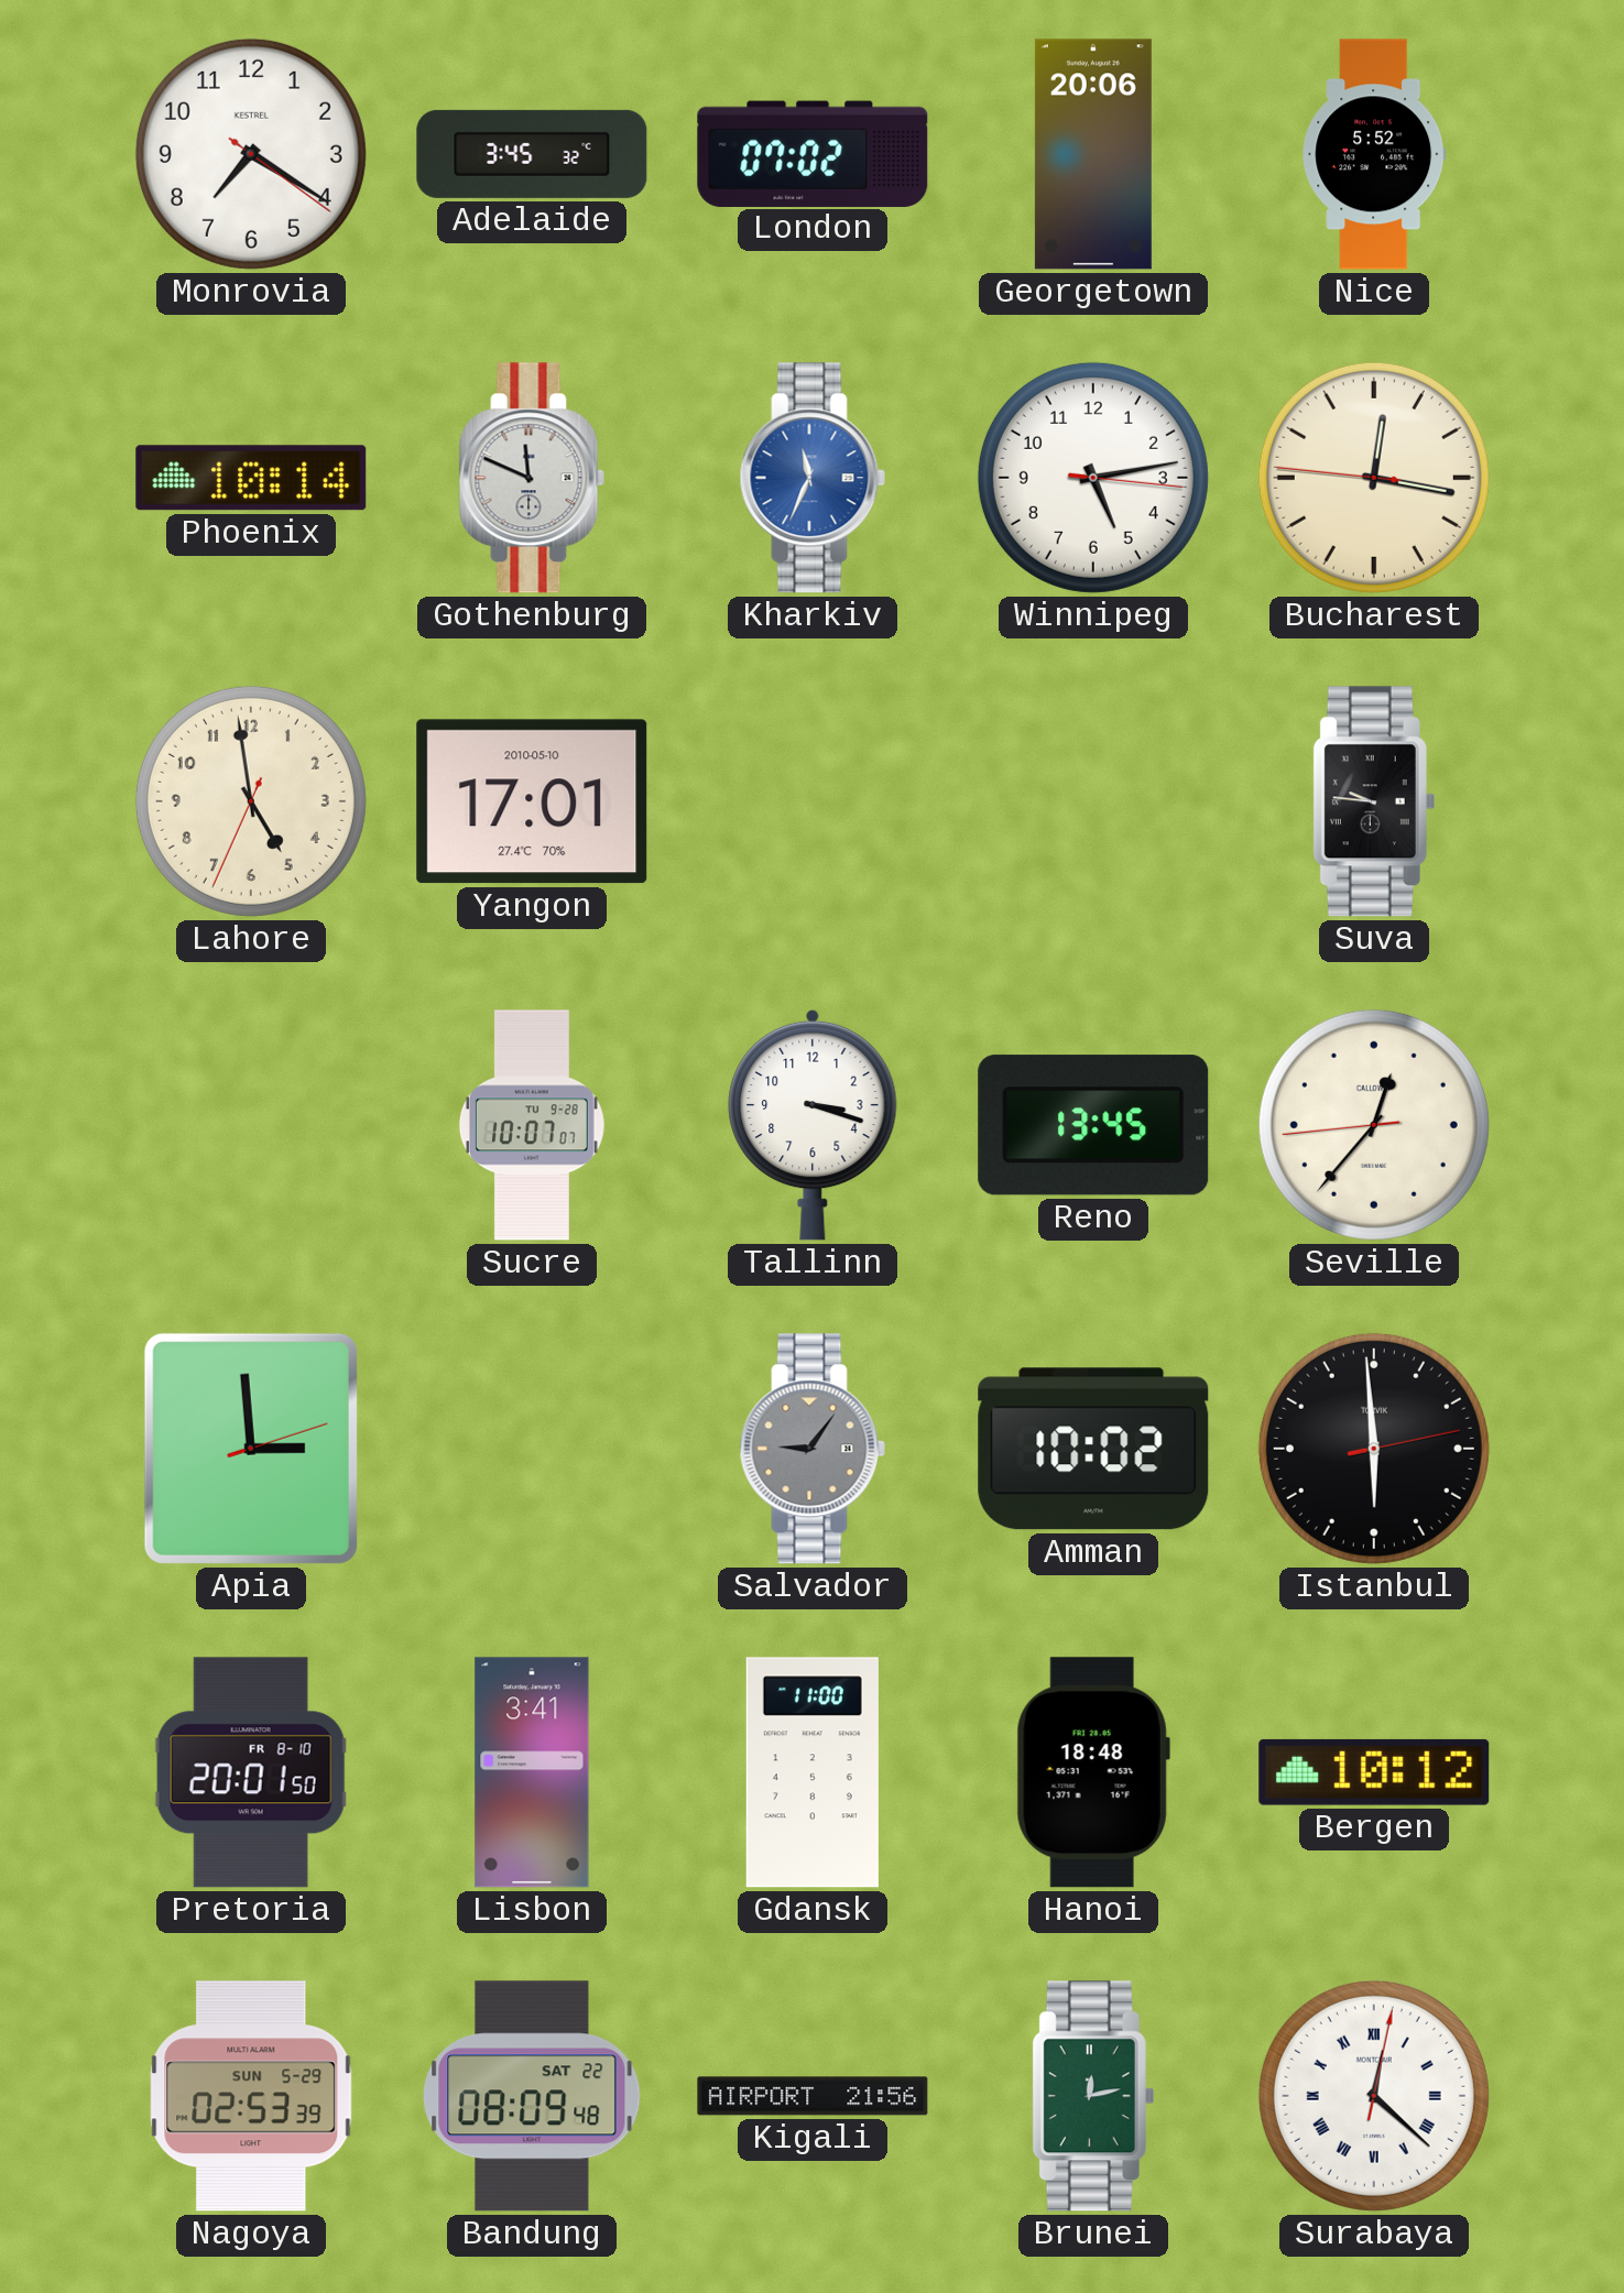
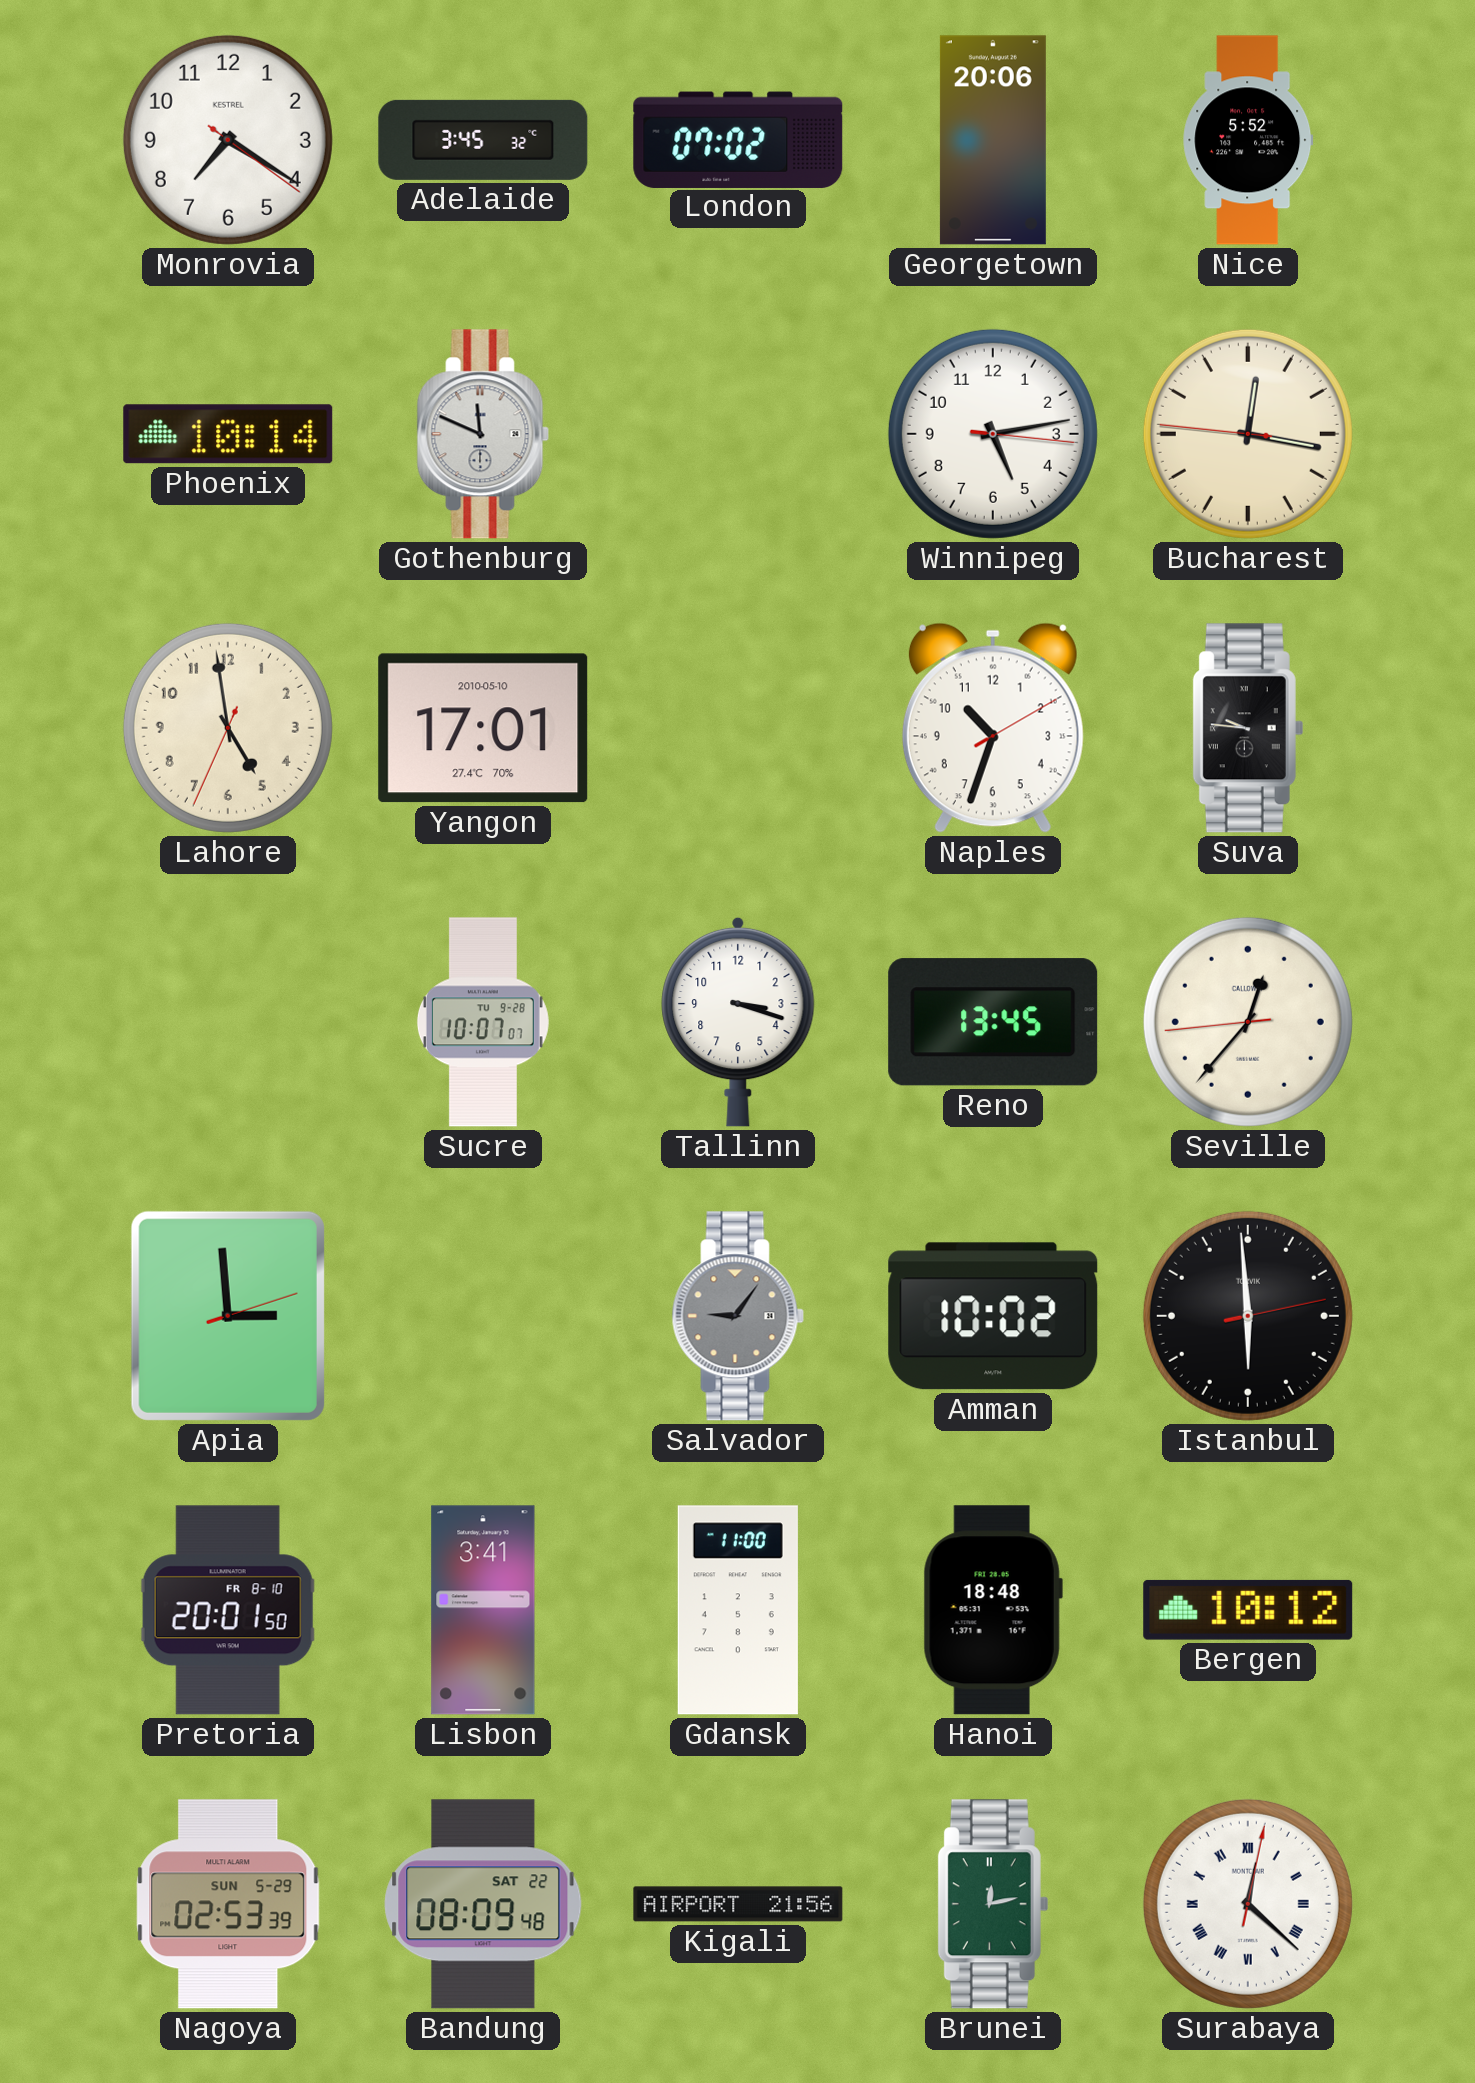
Kharkiv: 11:34 -> none
Naples: none -> 10:33
